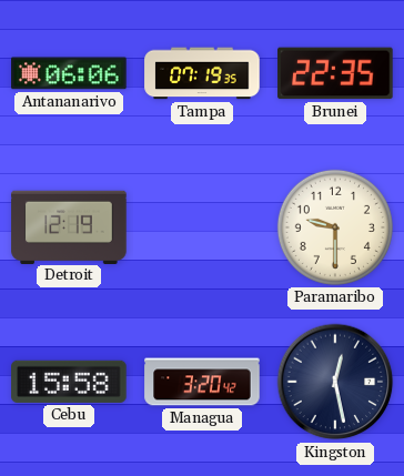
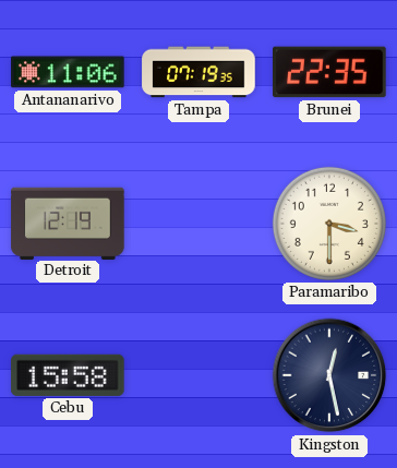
Antananarivo: 06:06 -> 11:06
Paramaribo: 9:30 -> 3:30
Managua: 3:20 -> none
